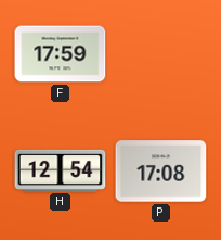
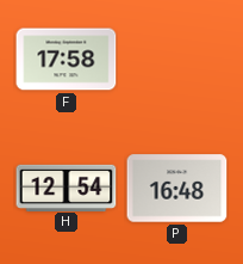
F: 17:59 -> 17:58
P: 17:08 -> 16:48
